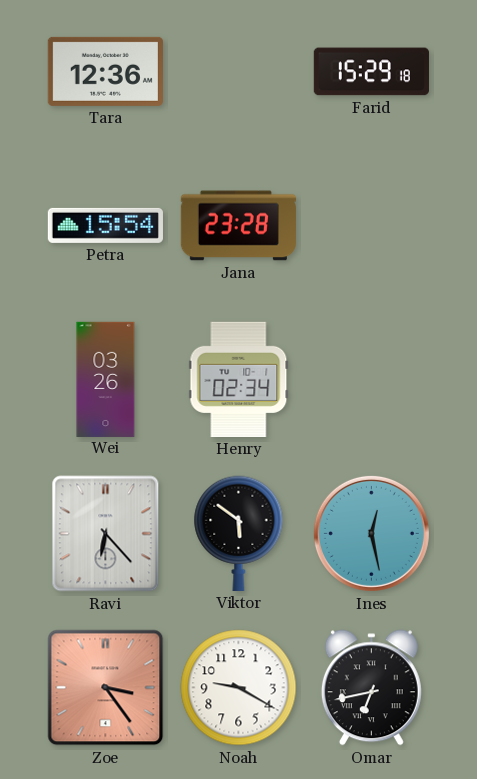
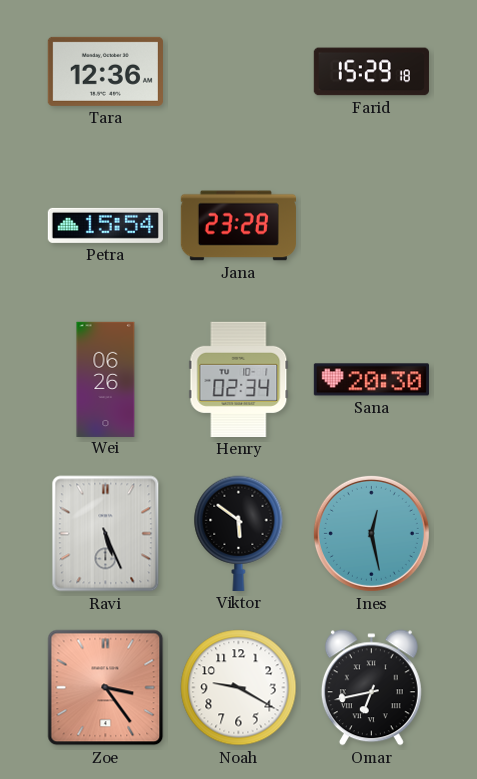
Wei: 03:26 -> 06:26
Sana: none -> 20:30
Ravi: 6:23 -> 5:26
